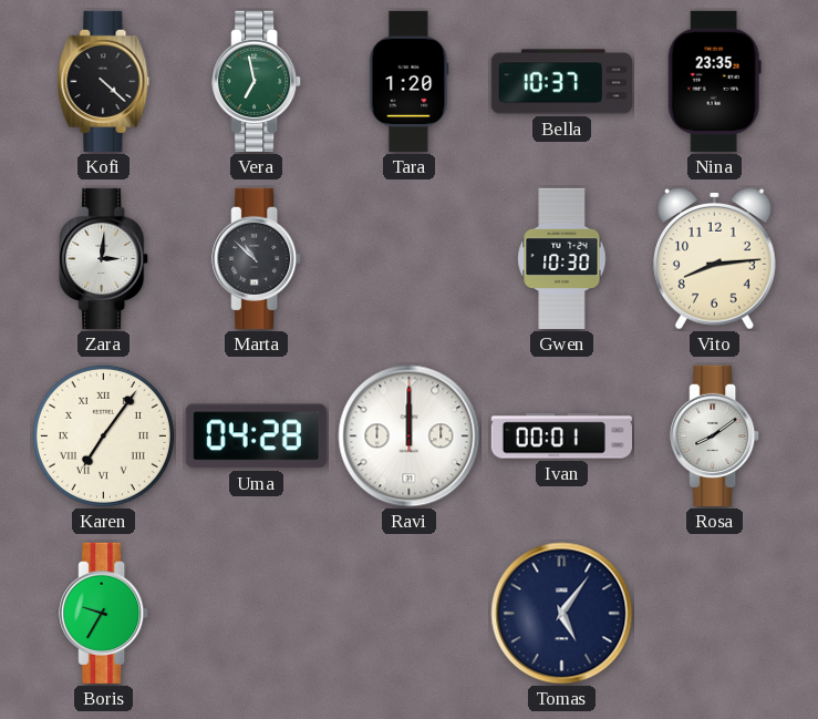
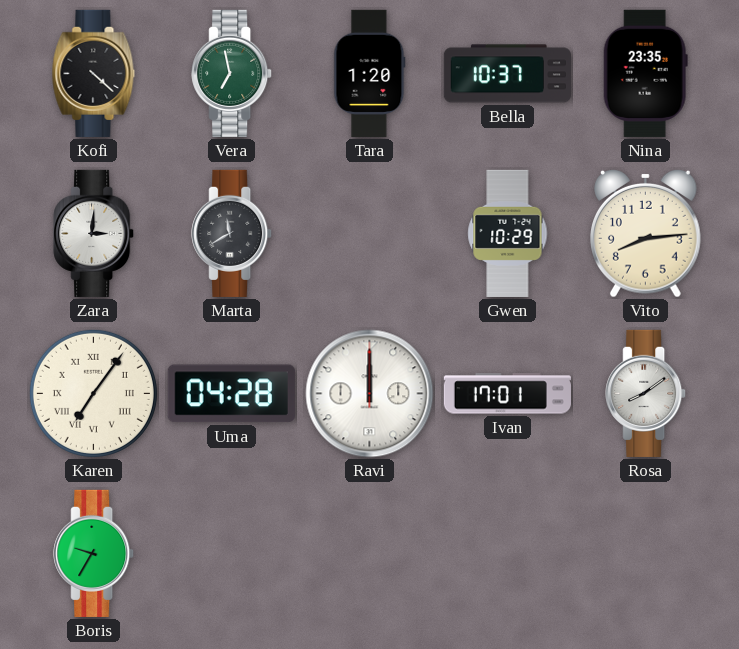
Marta: 10:52 -> 11:40
Gwen: 10:30 -> 10:29
Ivan: 00:01 -> 17:01
Tomas: 5:06 -> none
